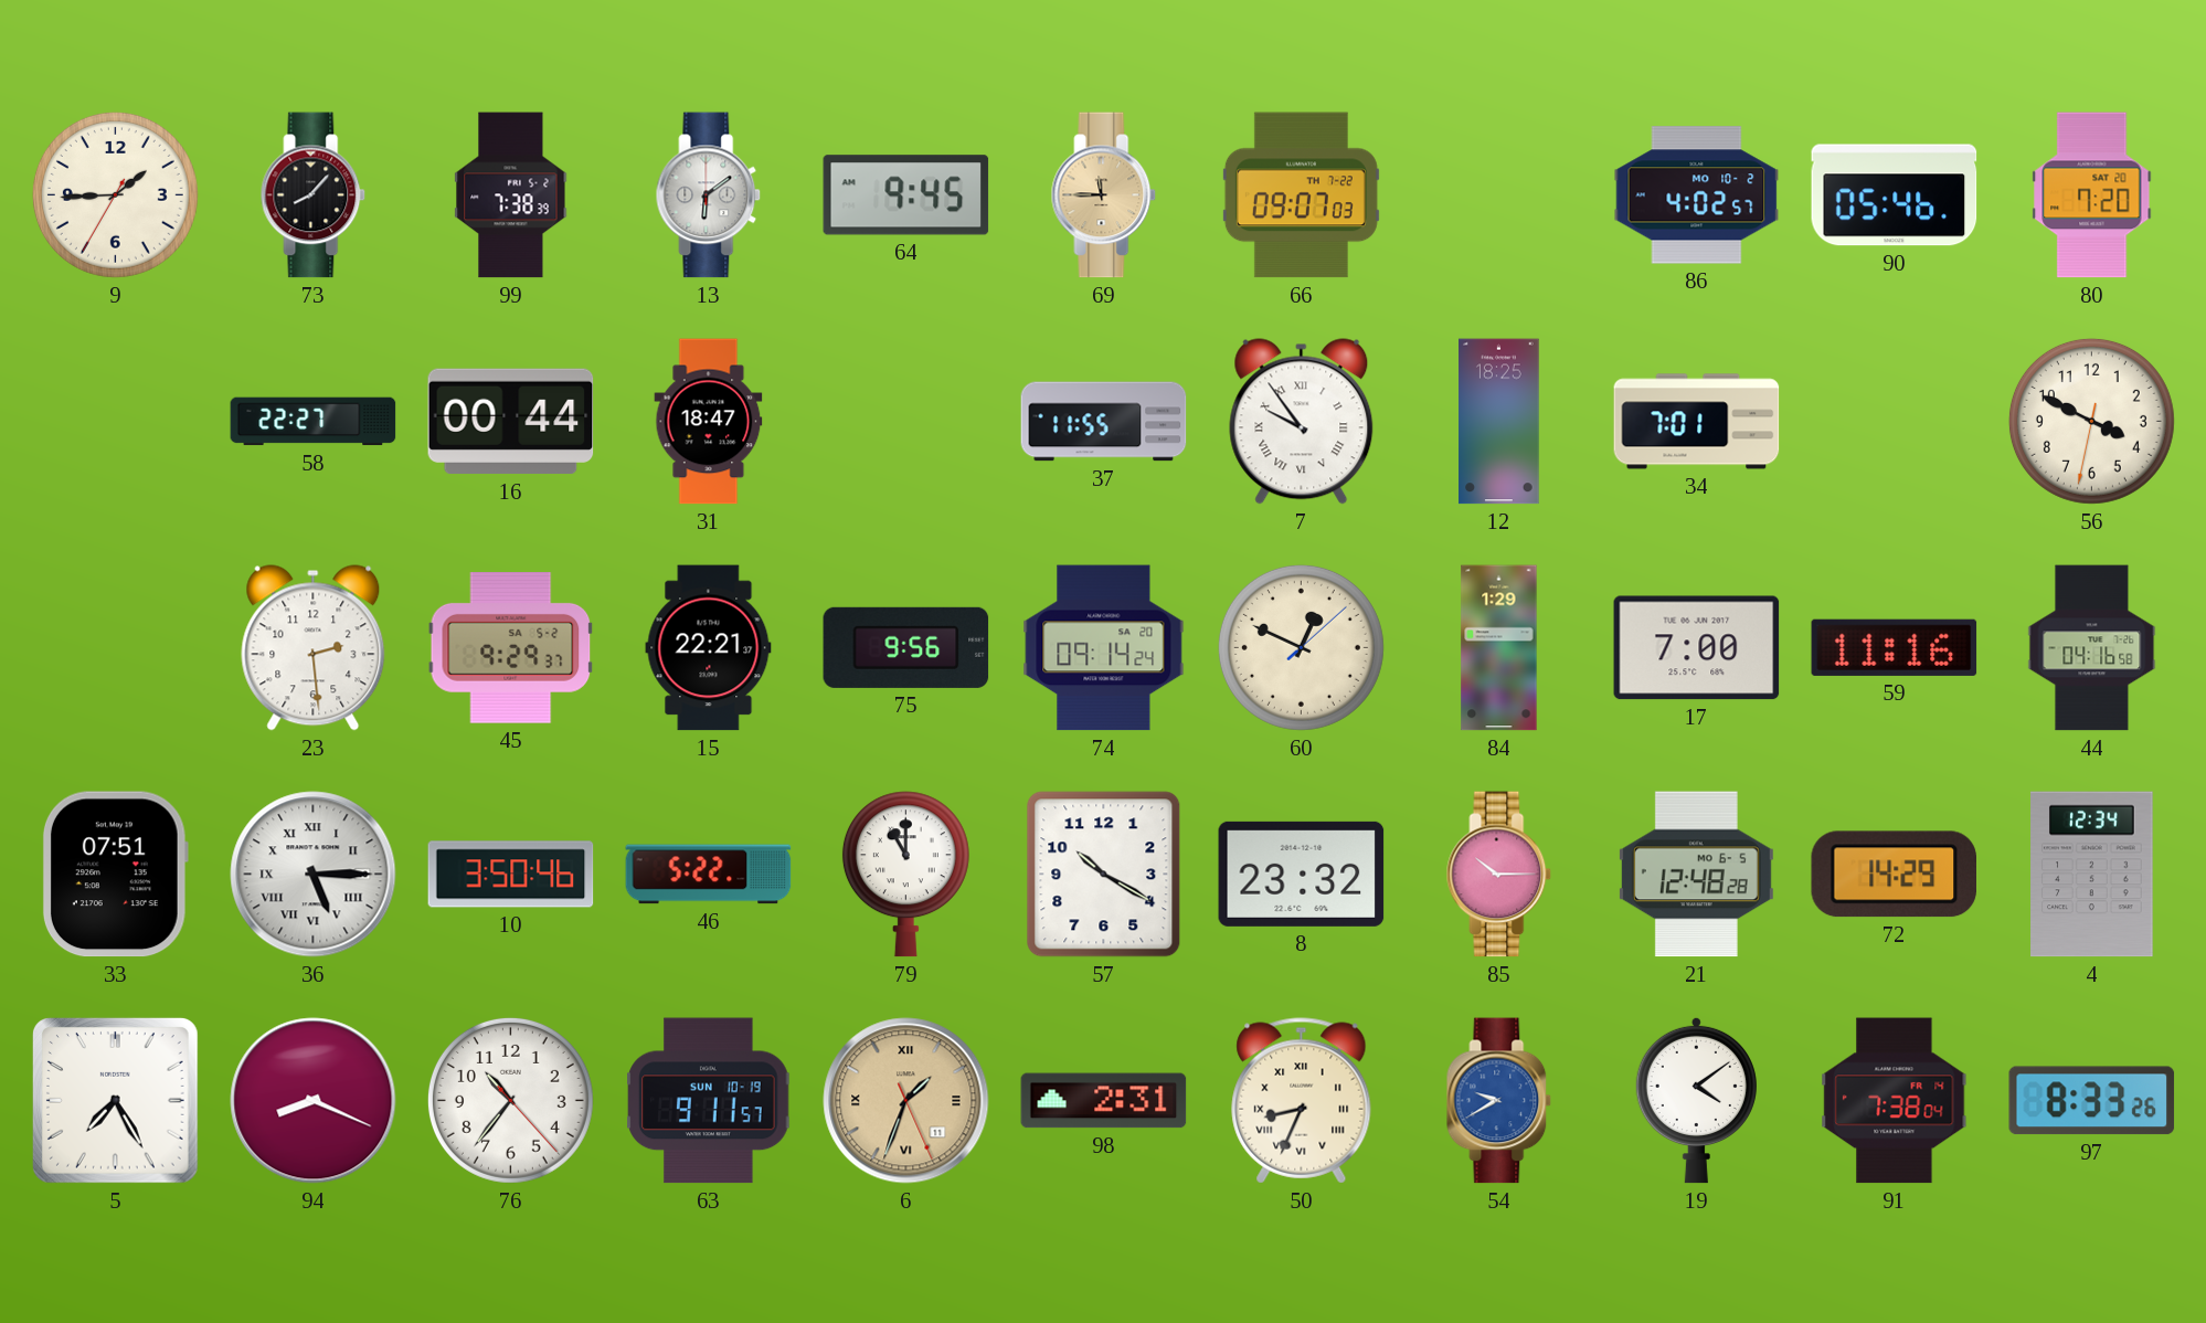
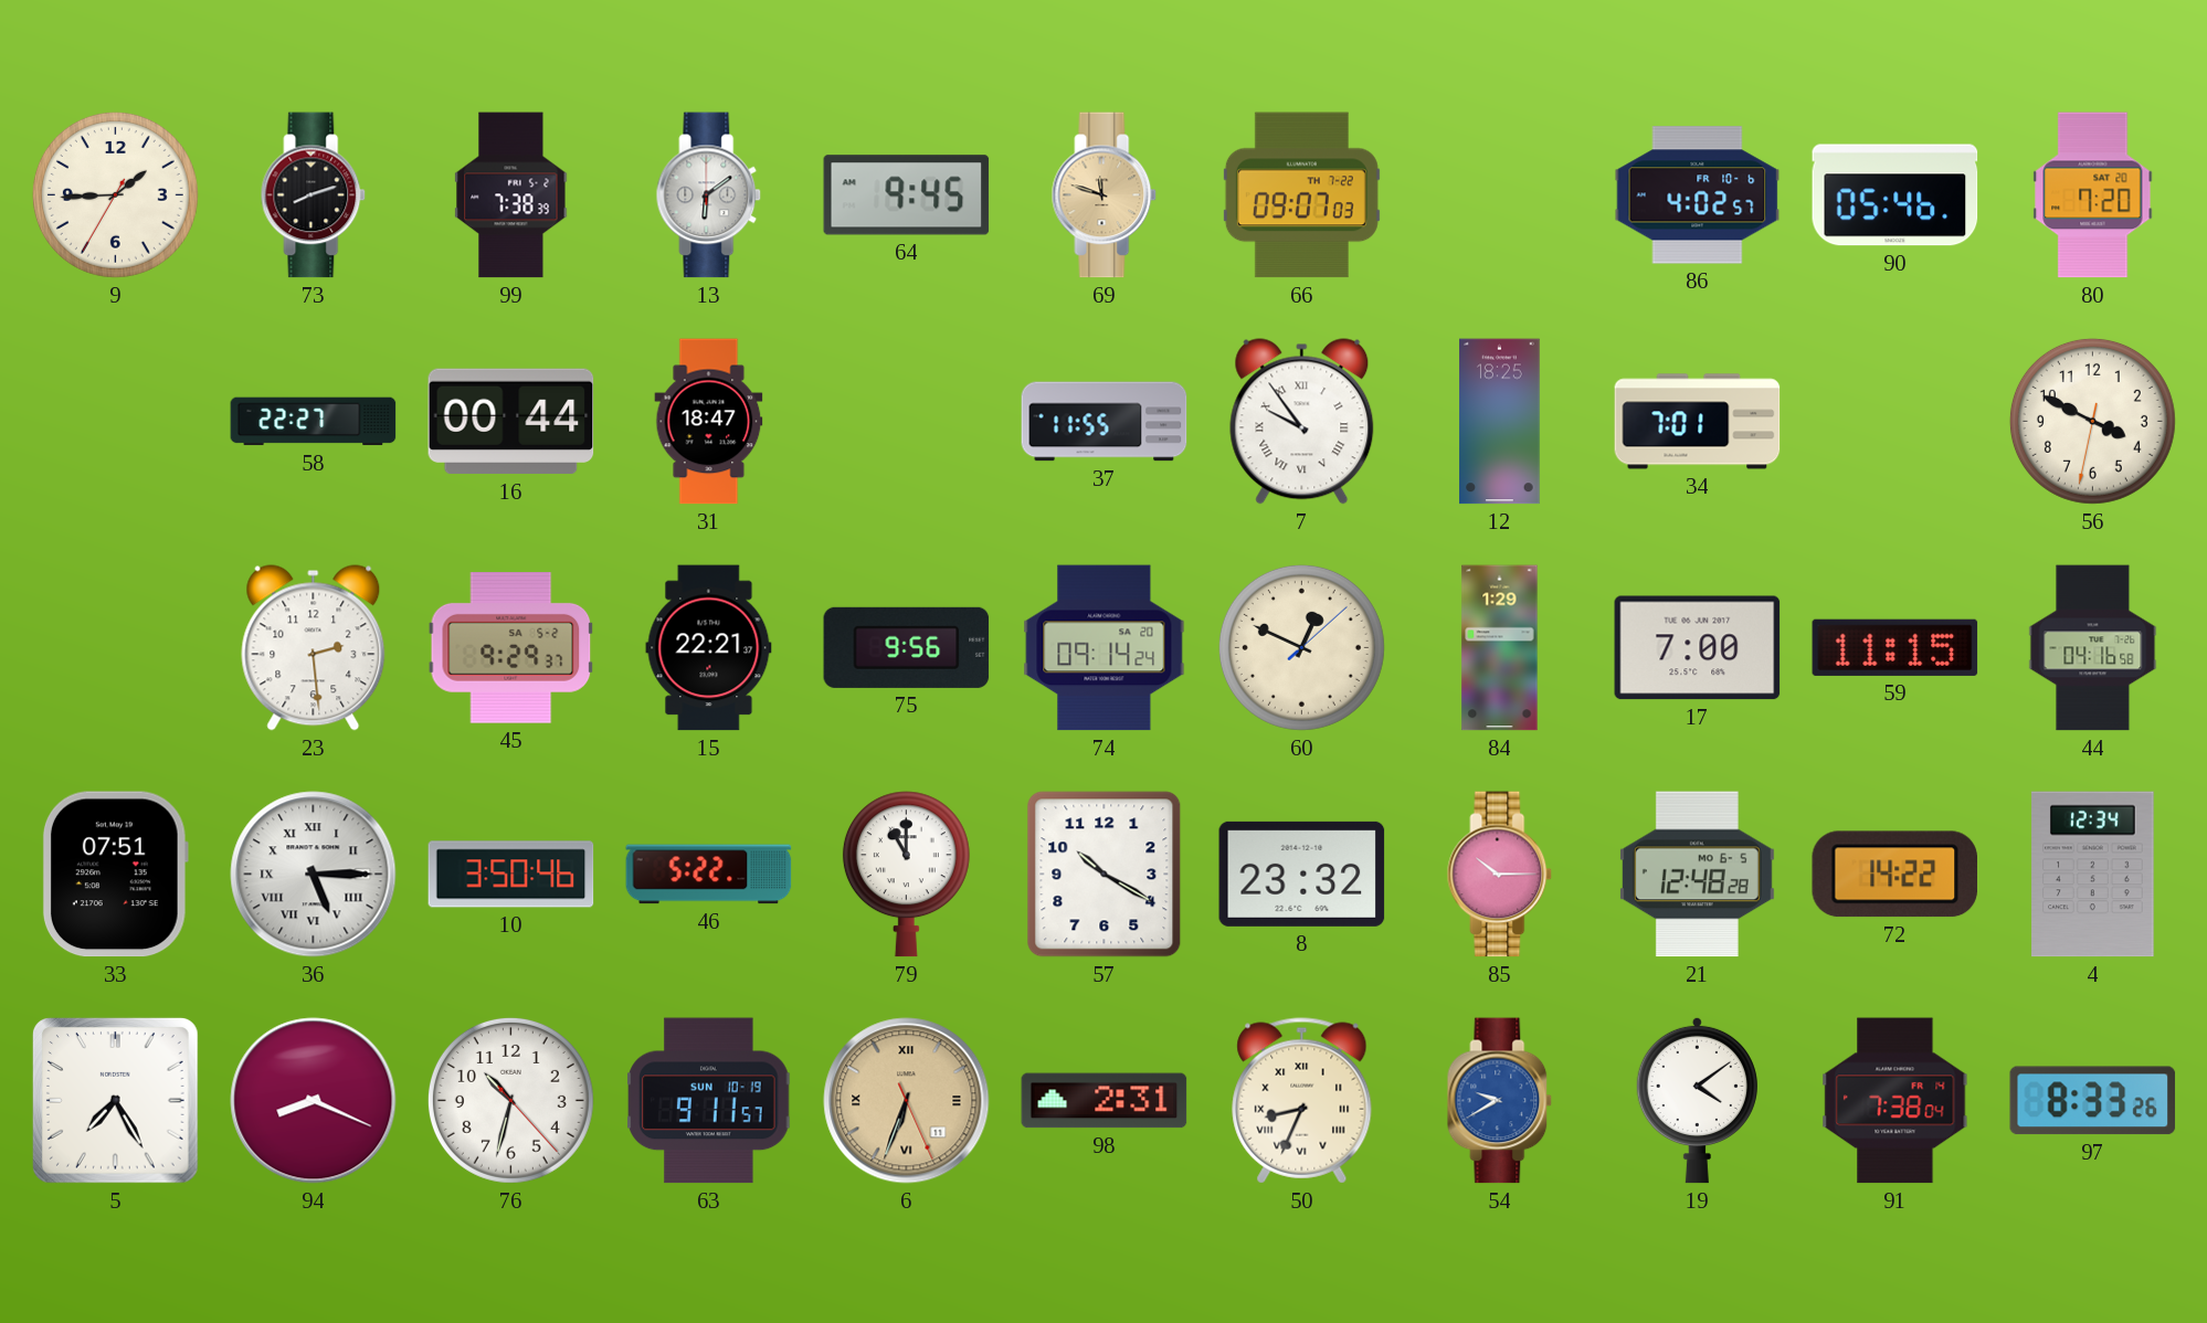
73: 8:07 -> 8:12
69: 11:45 -> 11:48
86 date: MO 10-2 -> FR 10-6
59: 11:16 -> 11:15
72: 14:29 -> 14:22
76: 10:36 -> 10:32
6: 1:33 -> 6:33
